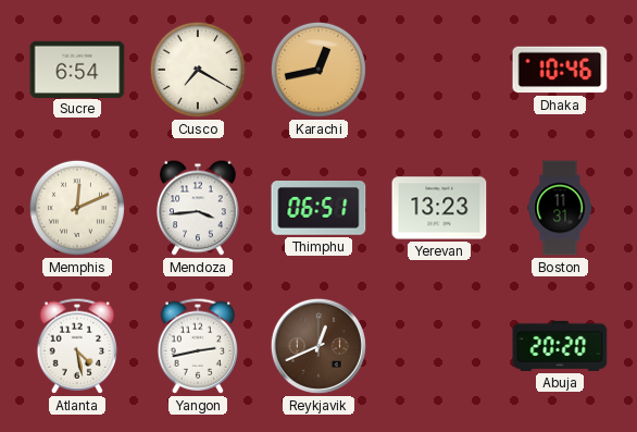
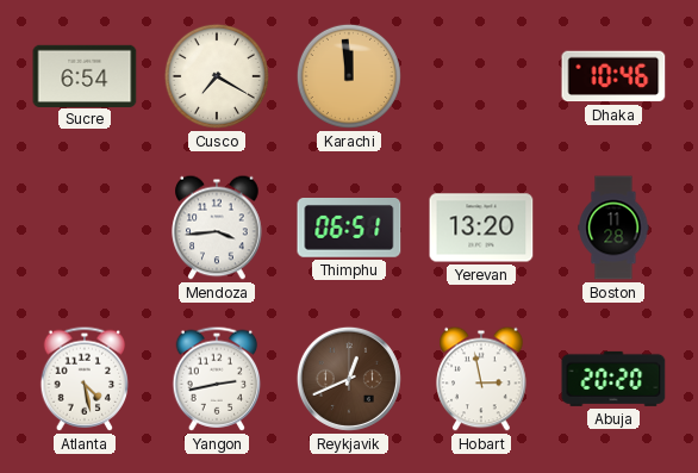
Karachi: 12:43 -> 11:59
Memphis: 12:11 -> none
Yerevan: 13:23 -> 13:20
Boston: 11:31 -> 11:28
Hobart: none -> 2:58
